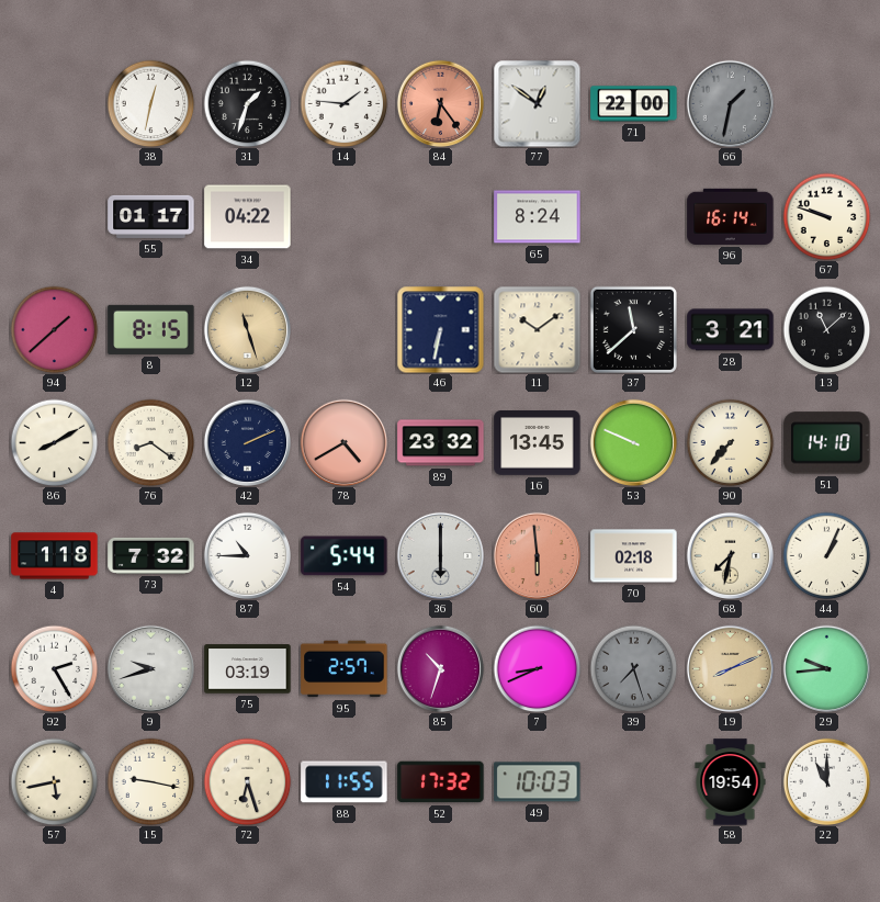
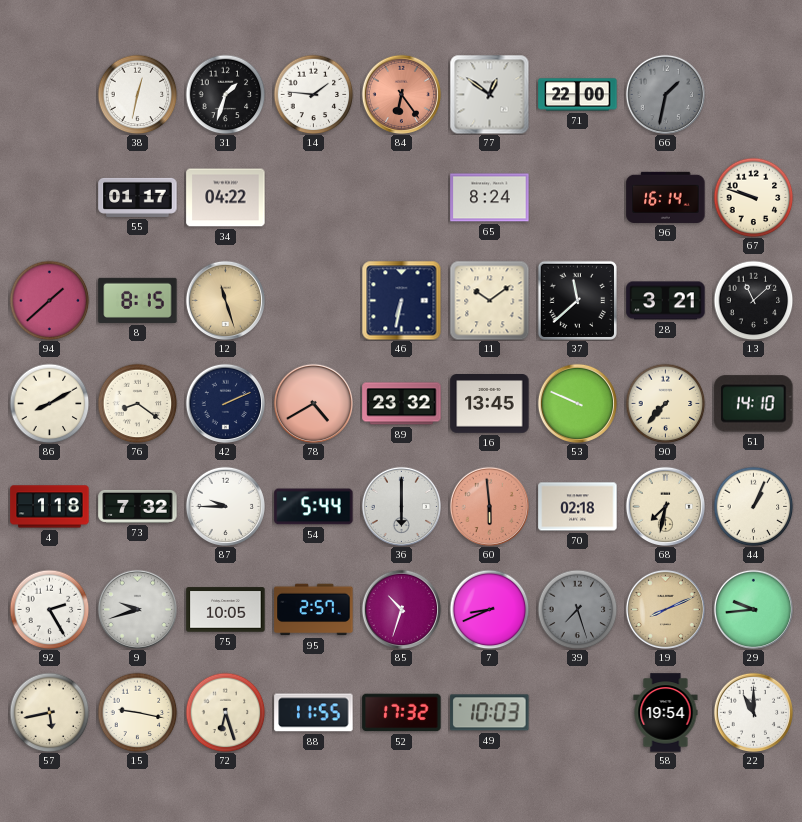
87: 10:45 -> 9:45
75: 03:19 -> 10:05
